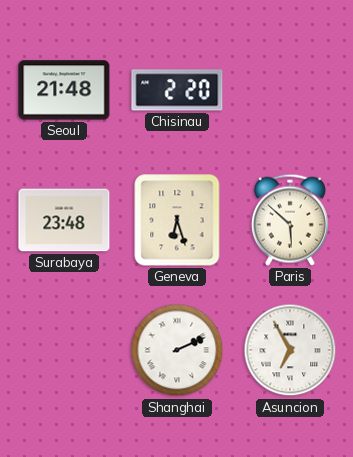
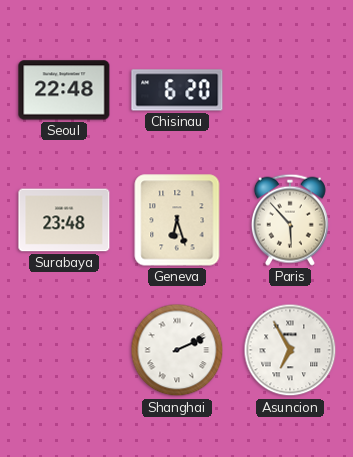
Seoul: 21:48 -> 22:48
Chisinau: 2:20 -> 6:20
Paris: 5:52 -> 5:53
